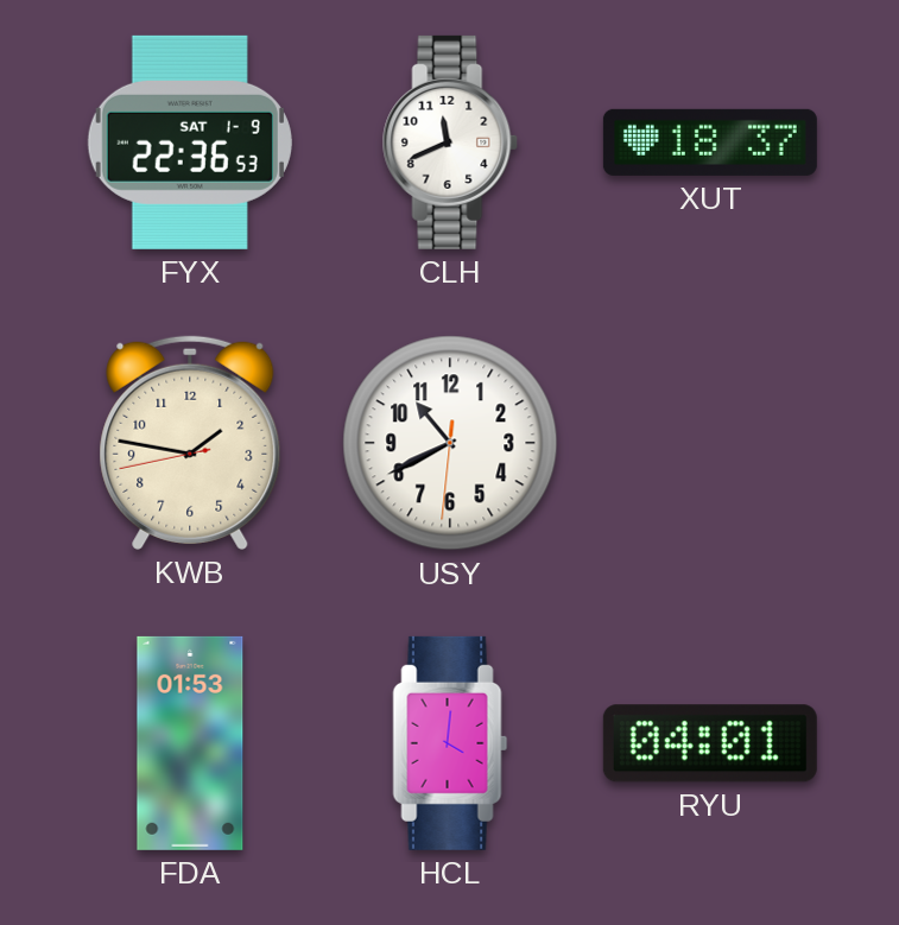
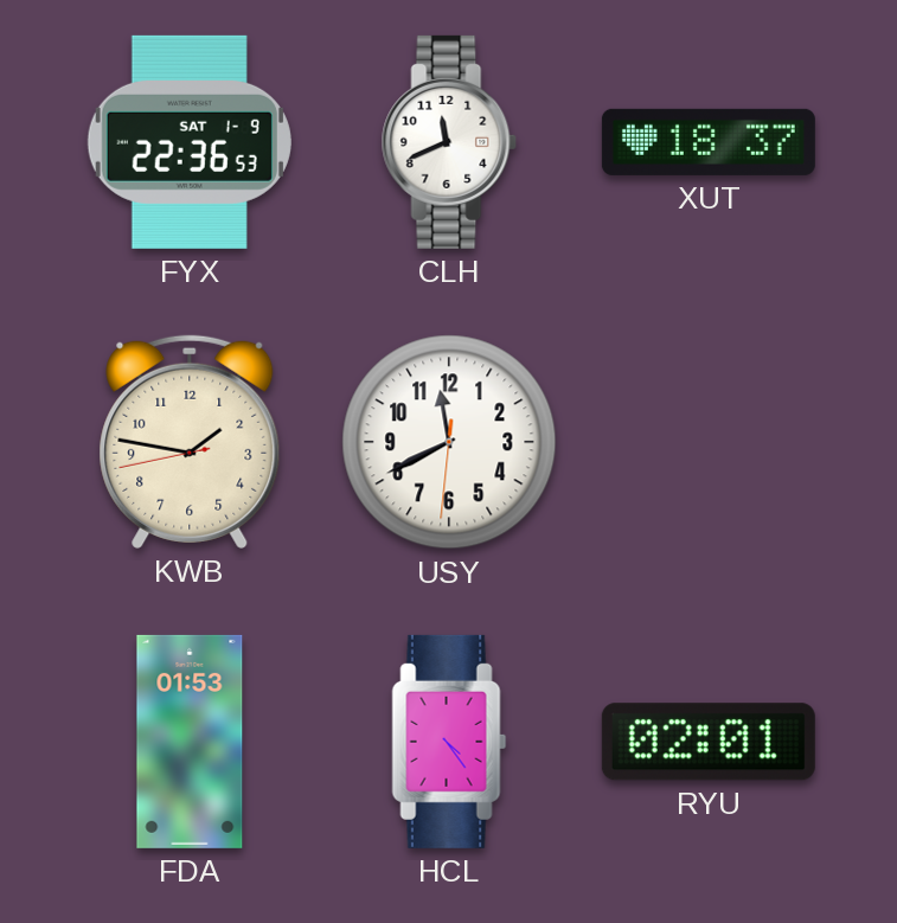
USY: 10:40 -> 11:40
HCL: 4:01 -> 4:24
RYU: 04:01 -> 02:01
